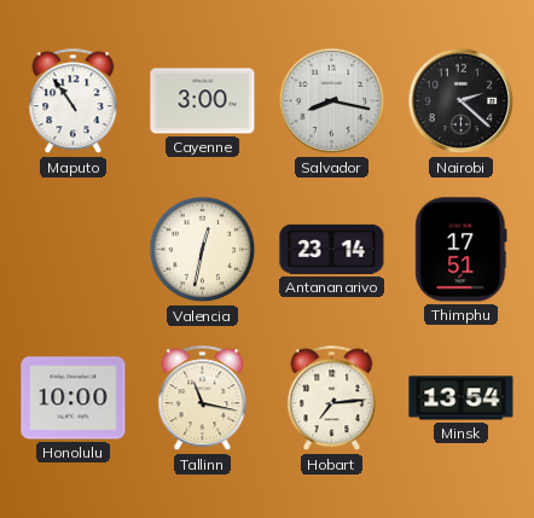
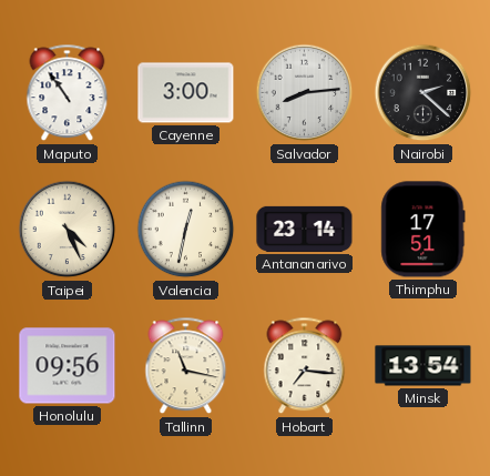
Salvador: 8:17 -> 8:14
Taipei: none -> 4:26
Honolulu: 10:00 -> 09:56
Hobart: 7:14 -> 7:16
